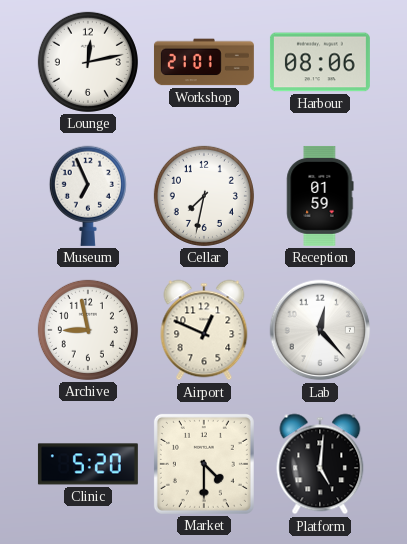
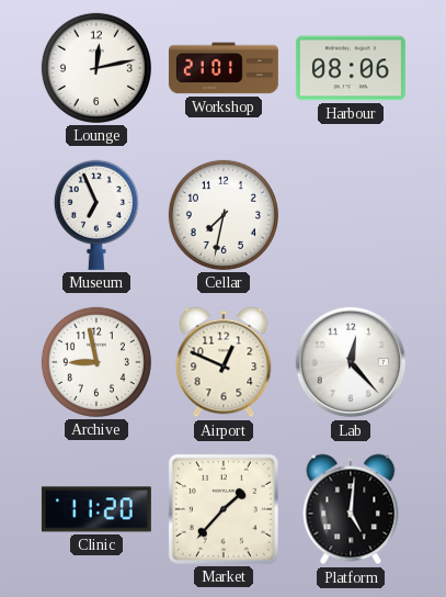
Reception: 01:59 -> none
Clinic: 5:20 -> 11:20
Market: 4:30 -> 1:37
